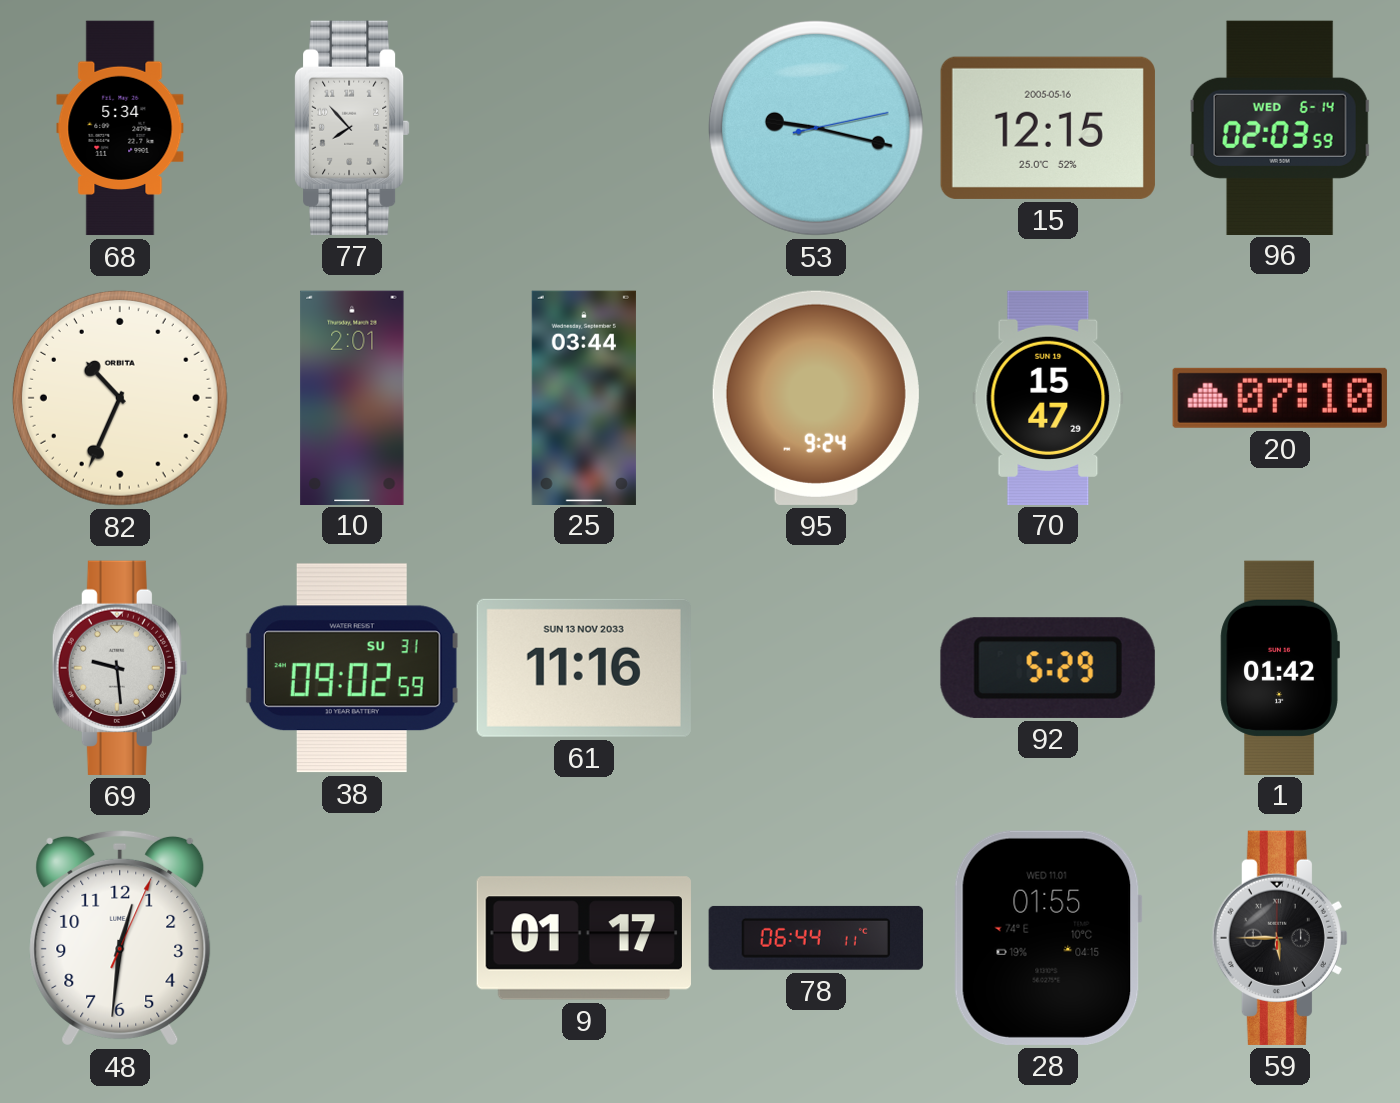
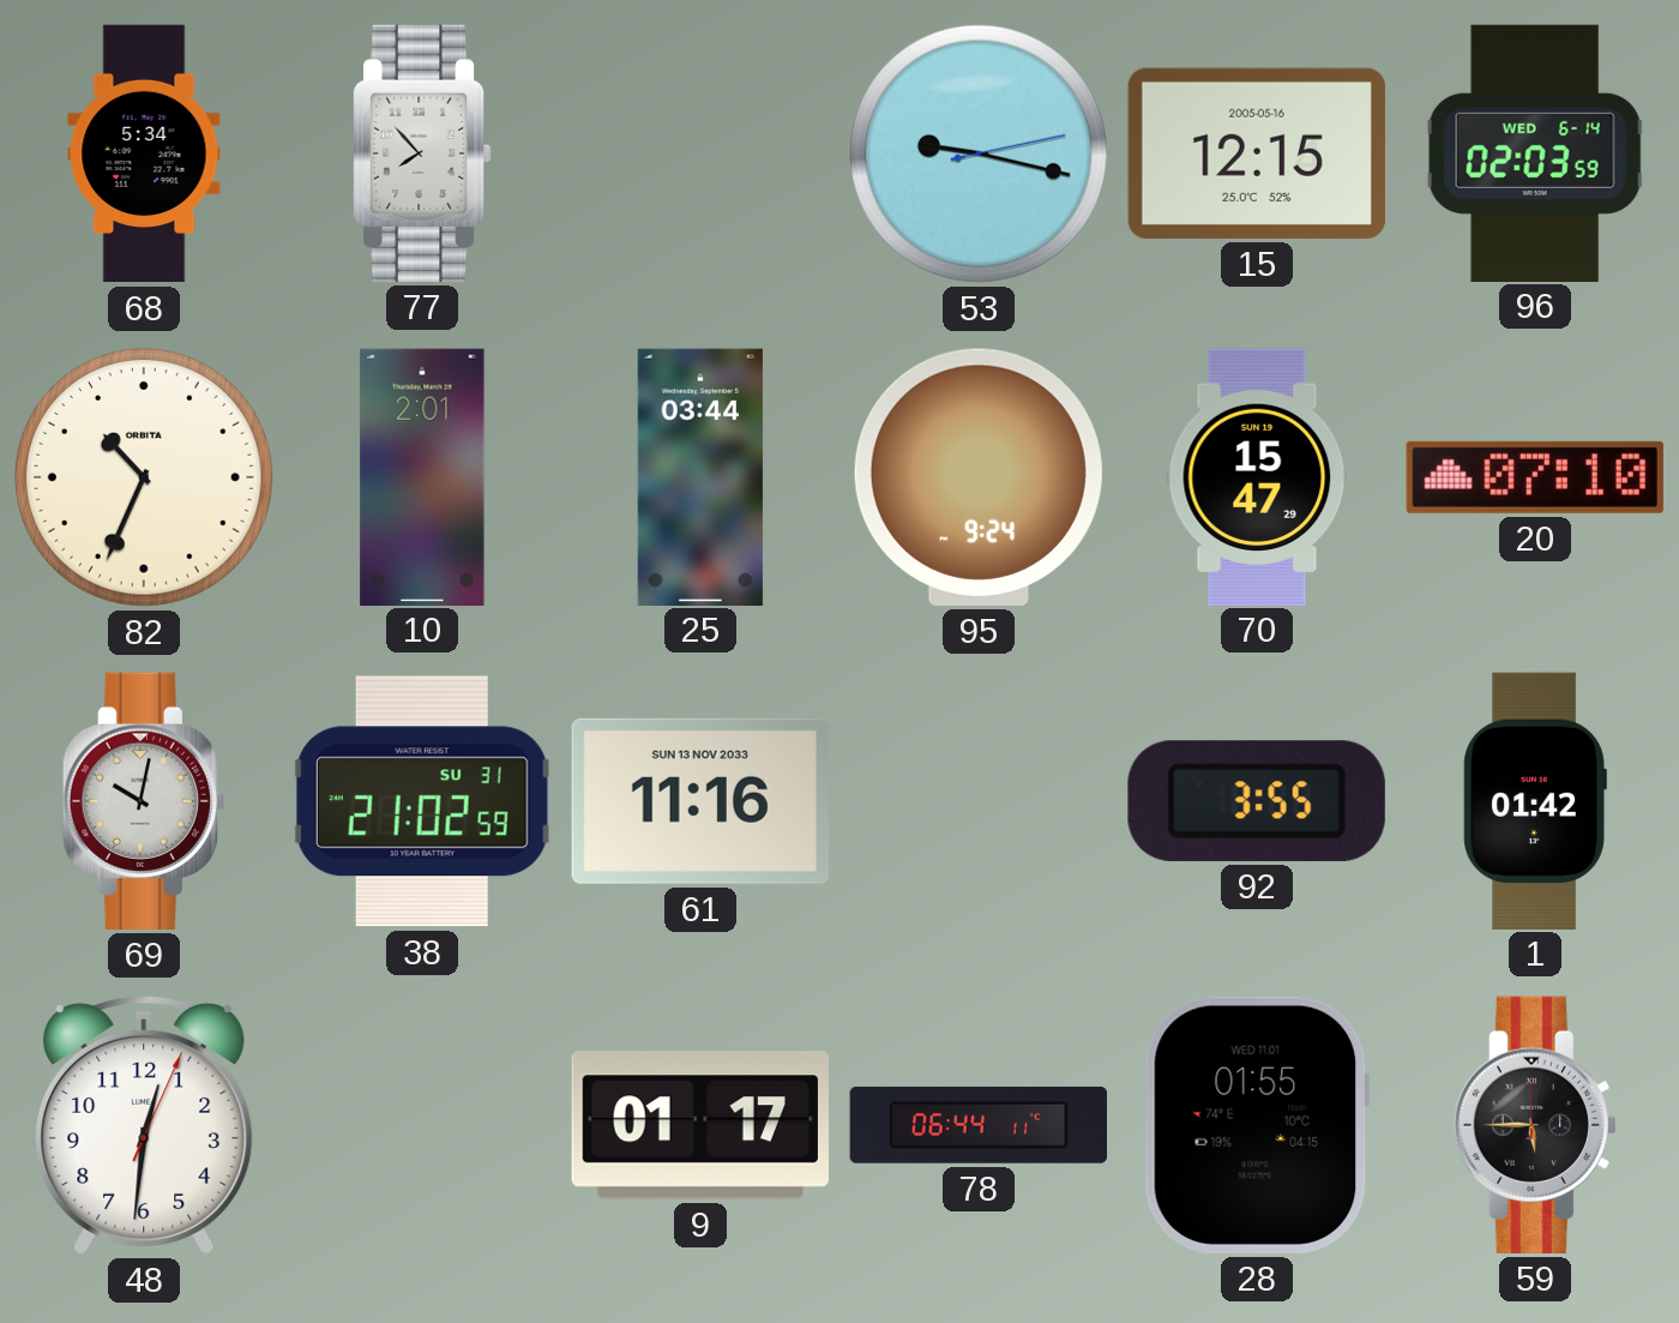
69: 9:29 -> 10:02
38: 09:02 -> 21:02
92: 5:29 -> 3:55
